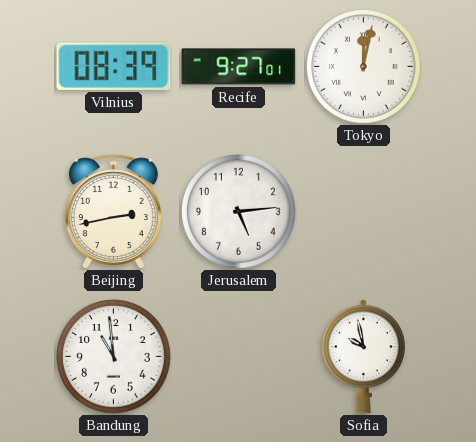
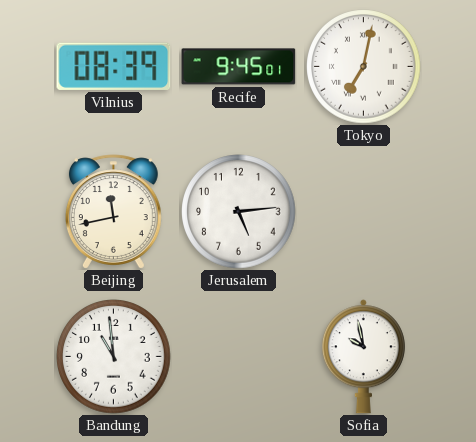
Recife: 9:27 -> 9:45
Tokyo: 12:02 -> 7:02
Beijing: 2:43 -> 11:43
